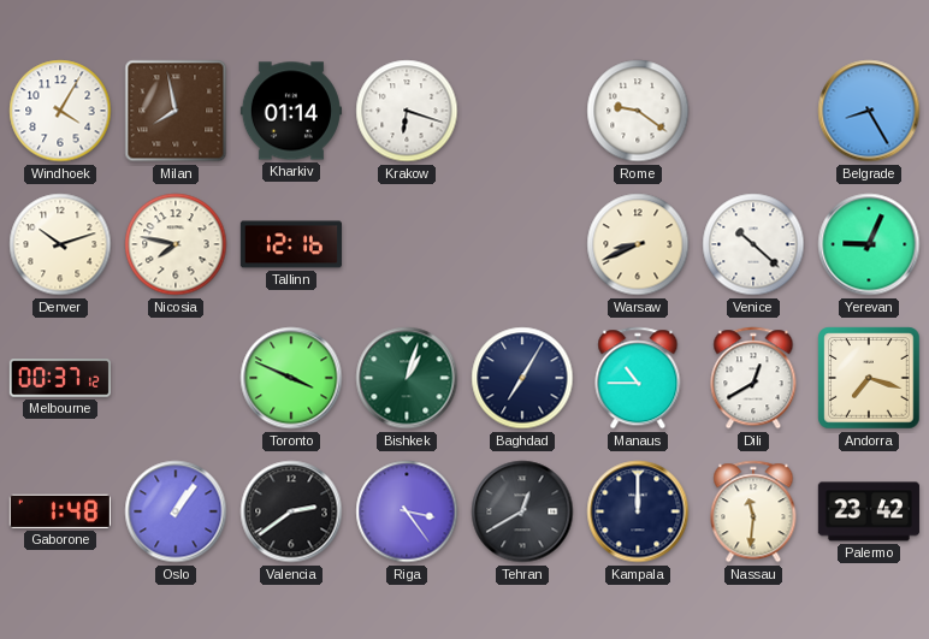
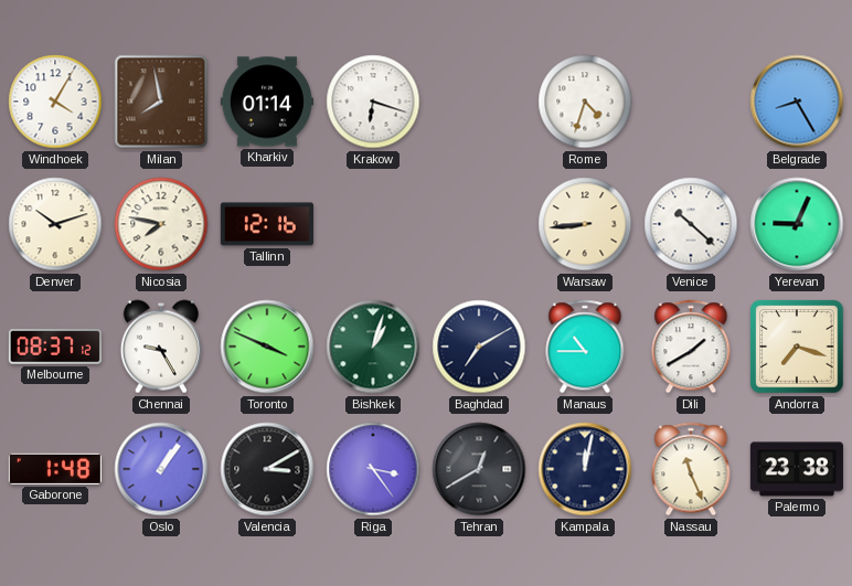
Rome: 9:21 -> 4:33
Warsaw: 8:41 -> 8:44
Melbourne: 00:37 -> 08:37
Chennai: none -> 9:25
Baghdad: 7:05 -> 7:10
Dili: 12:40 -> 1:40
Valencia: 2:39 -> 3:10
Kampala: 12:00 -> 12:02
Nassau: 11:31 -> 11:26
Palermo: 23:42 -> 23:38
